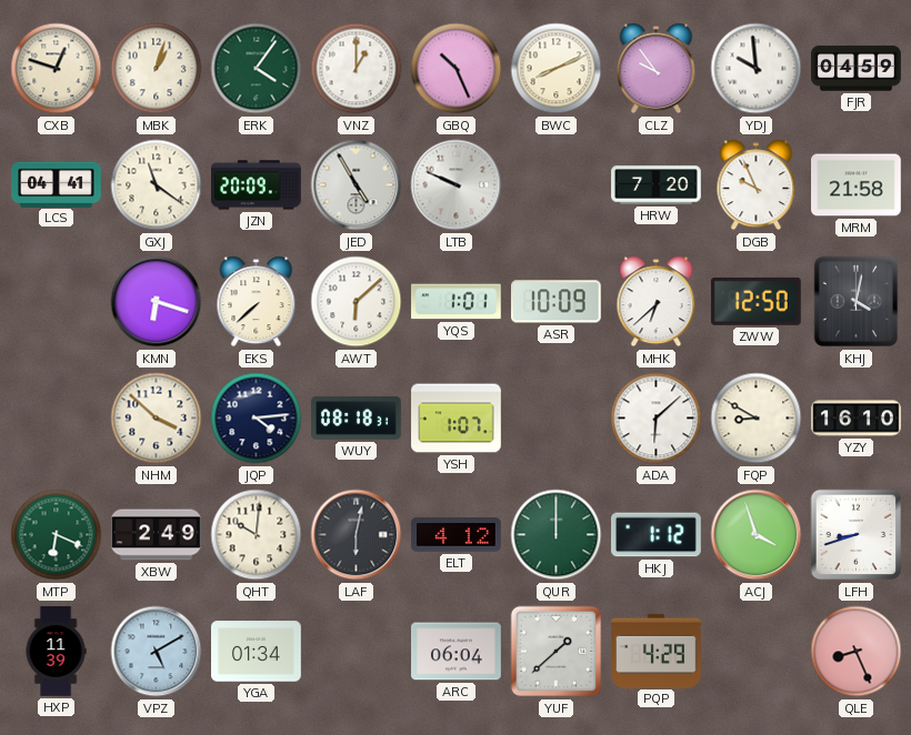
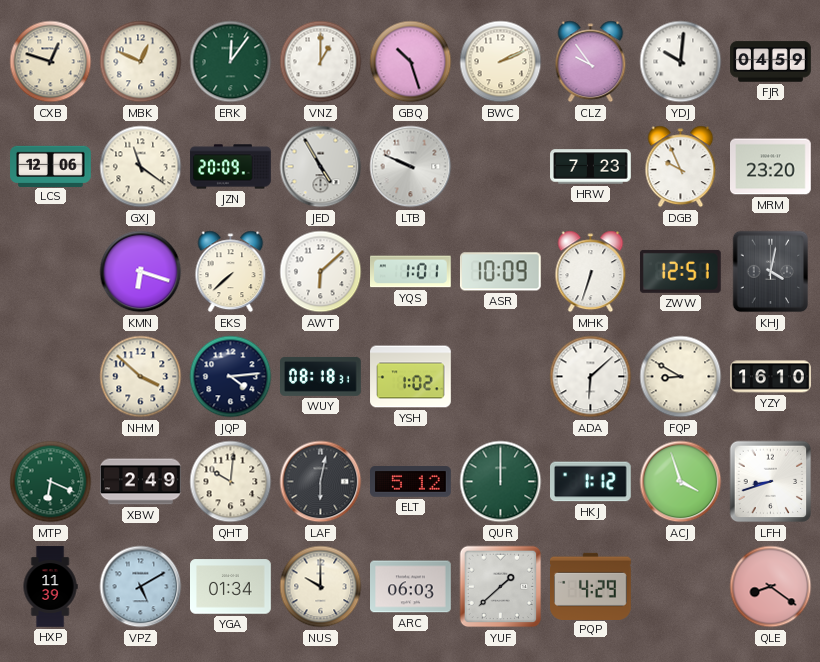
MBK: 1:03 -> 12:49
ERK: 4:06 -> 12:06
GBQ: 10:26 -> 10:27
BWC: 8:11 -> 2:11
YDJ: 9:59 -> 10:01
LCS: 04:41 -> 12:06
HRW: 7:20 -> 7:23
MRM: 21:58 -> 23:20
MHK: 6:38 -> 6:33
ZWW: 12:50 -> 12:51
YSH: 1:07 -> 1:02
ELT: 4:12 -> 5:12
NUS: none -> 10:00
ARC: 06:04 -> 06:03
QLE: 8:26 -> 8:21
